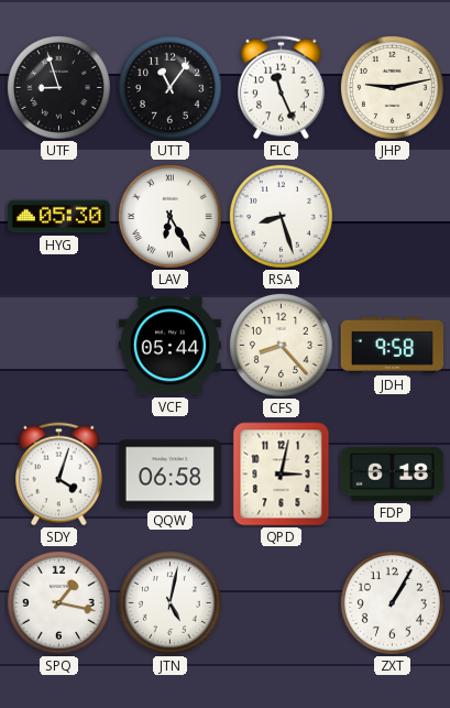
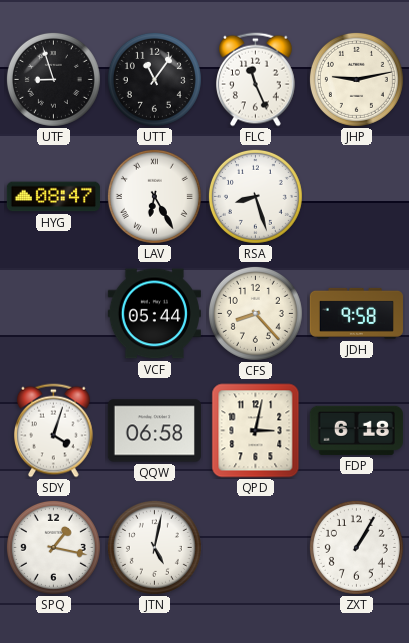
HYG: 05:30 -> 08:47
